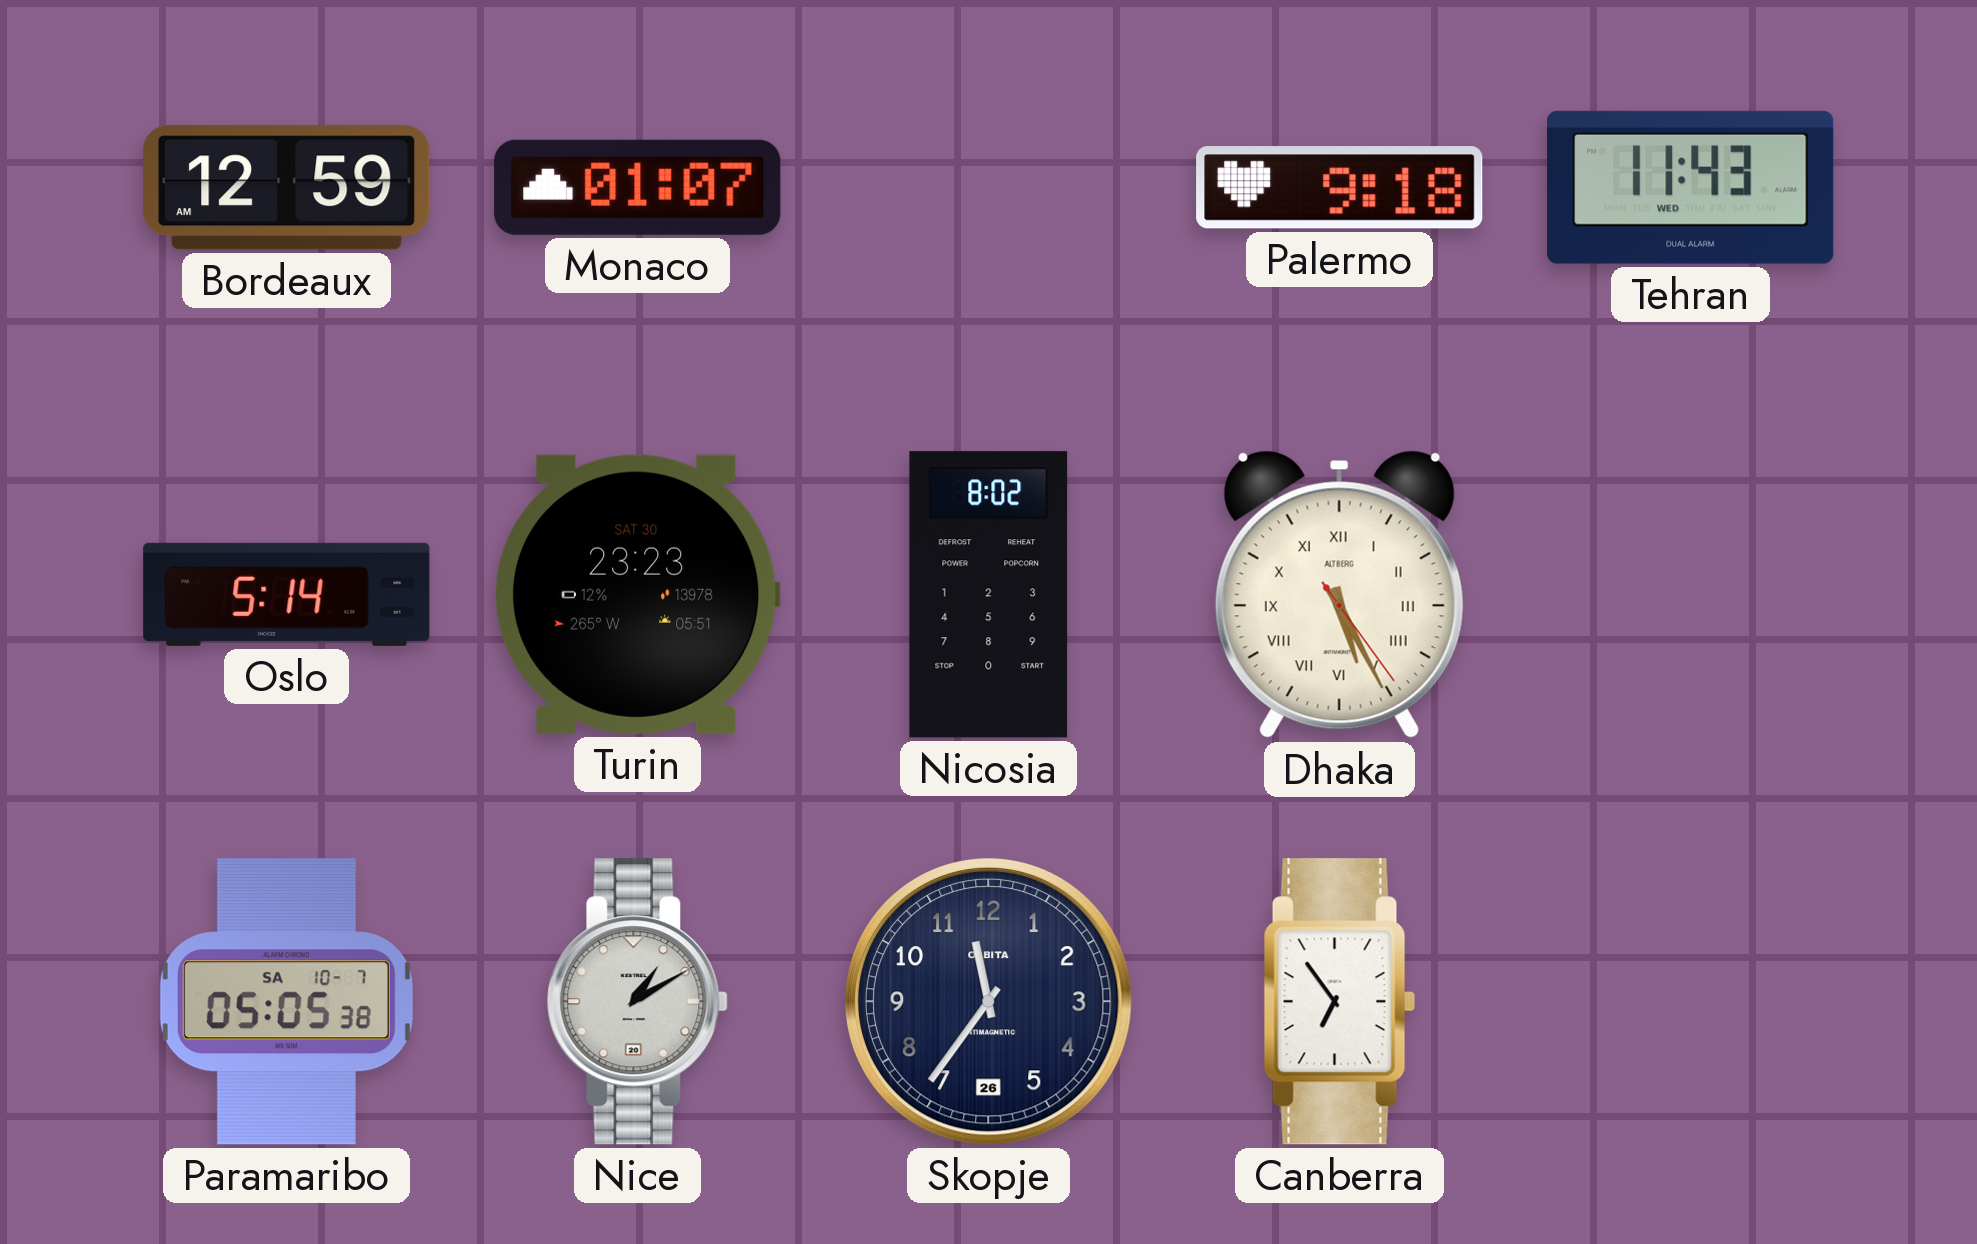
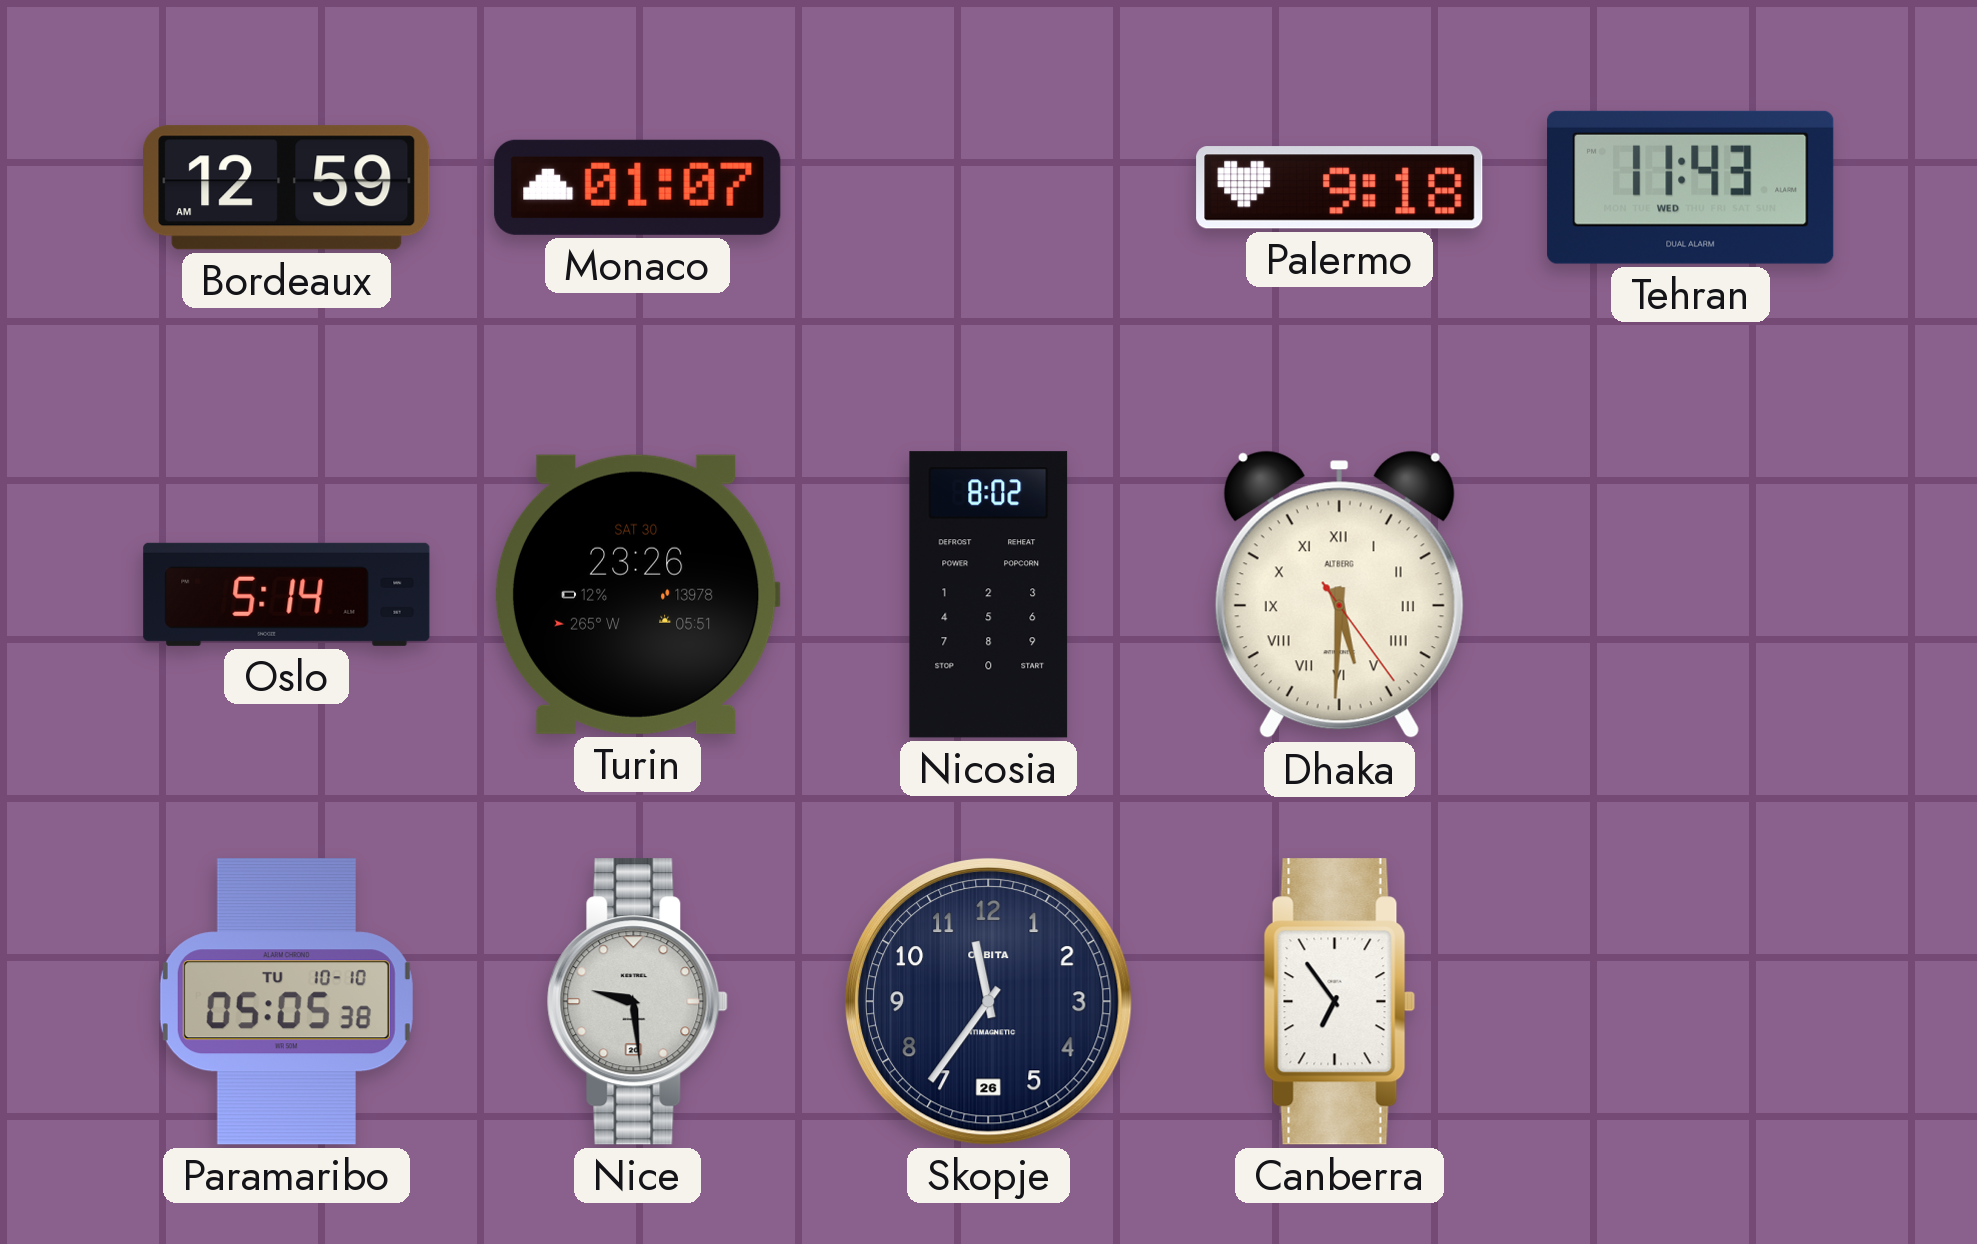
Turin: 23:23 -> 23:26
Dhaka: 5:25 -> 5:30
Paramaribo date: SA 10-7 -> TU 10-10
Nice: 1:10 -> 9:29
